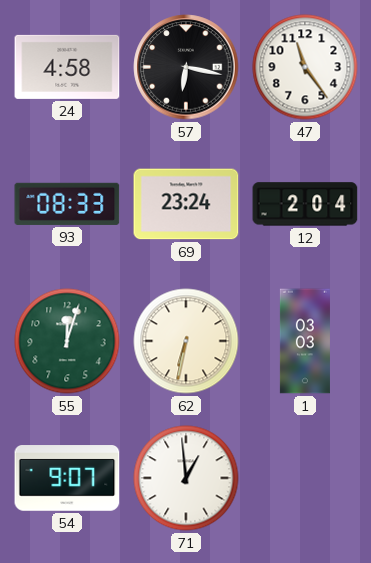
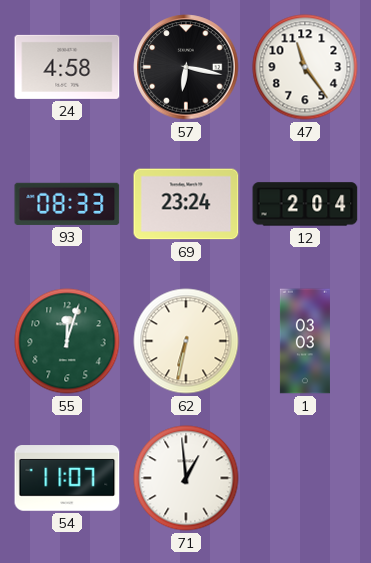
54: 9:07 -> 11:07
